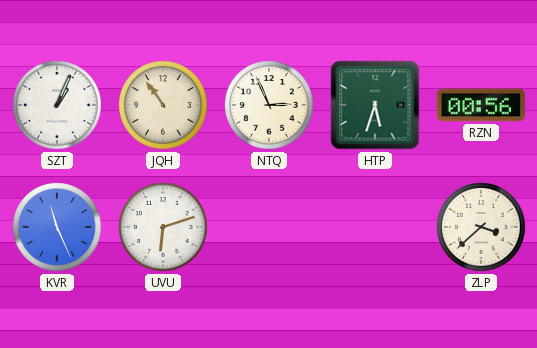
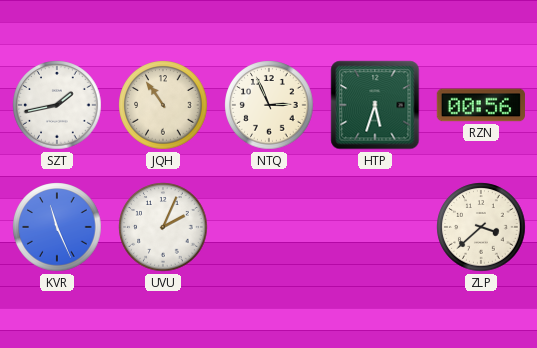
SZT: 1:04 -> 1:43
UVU: 6:12 -> 2:04
